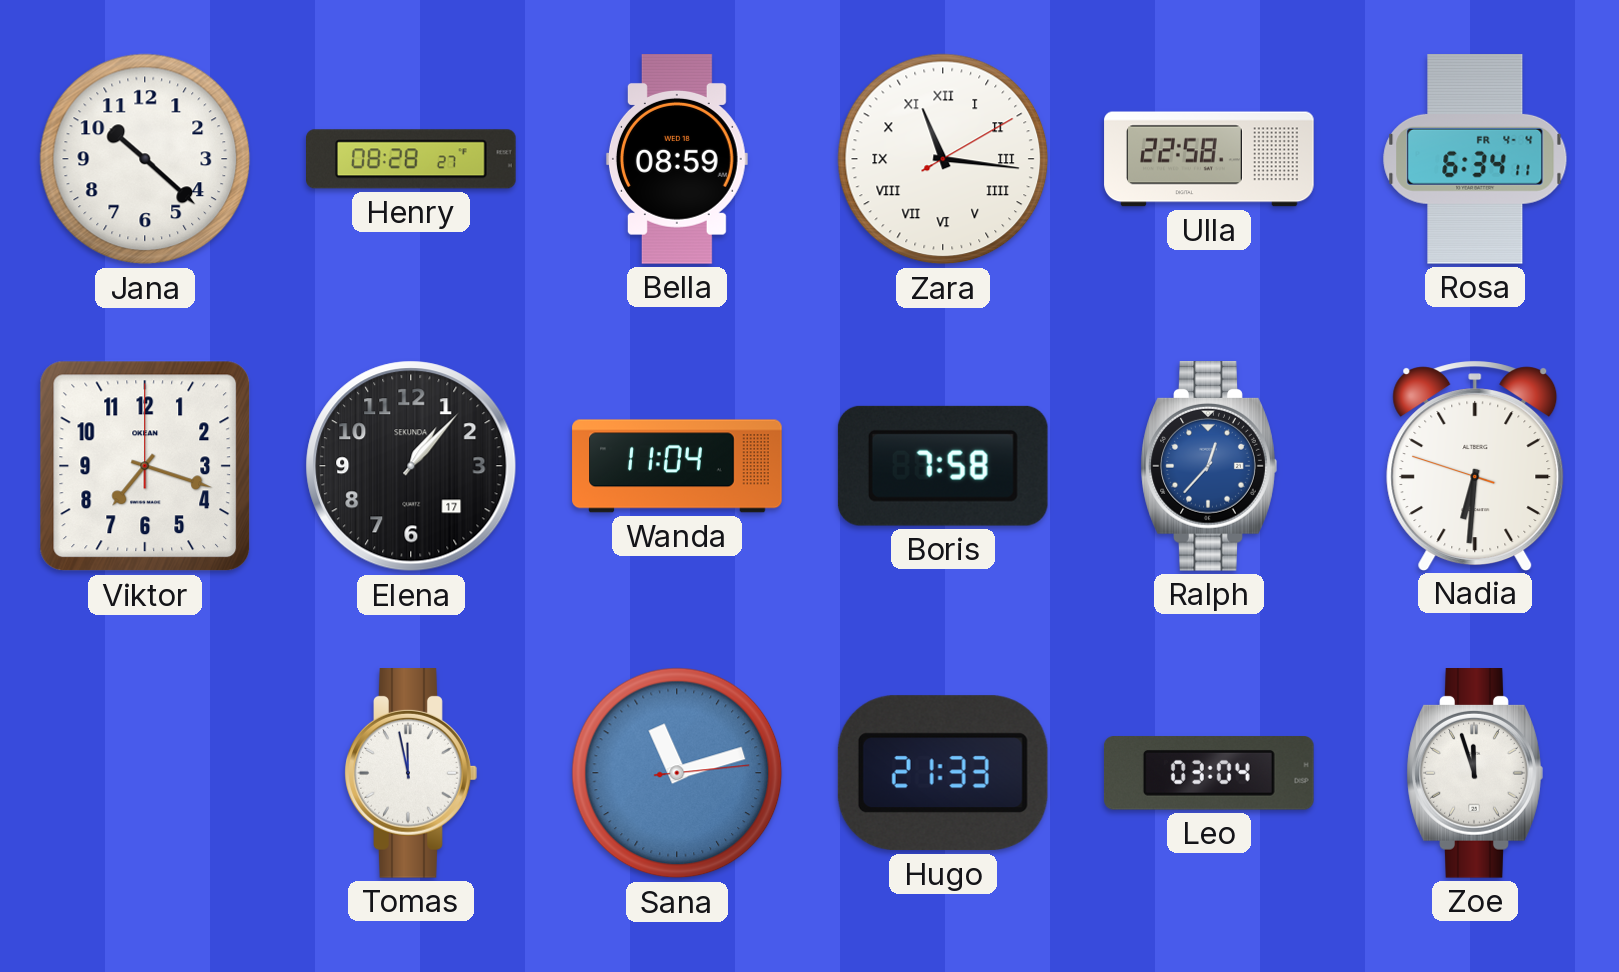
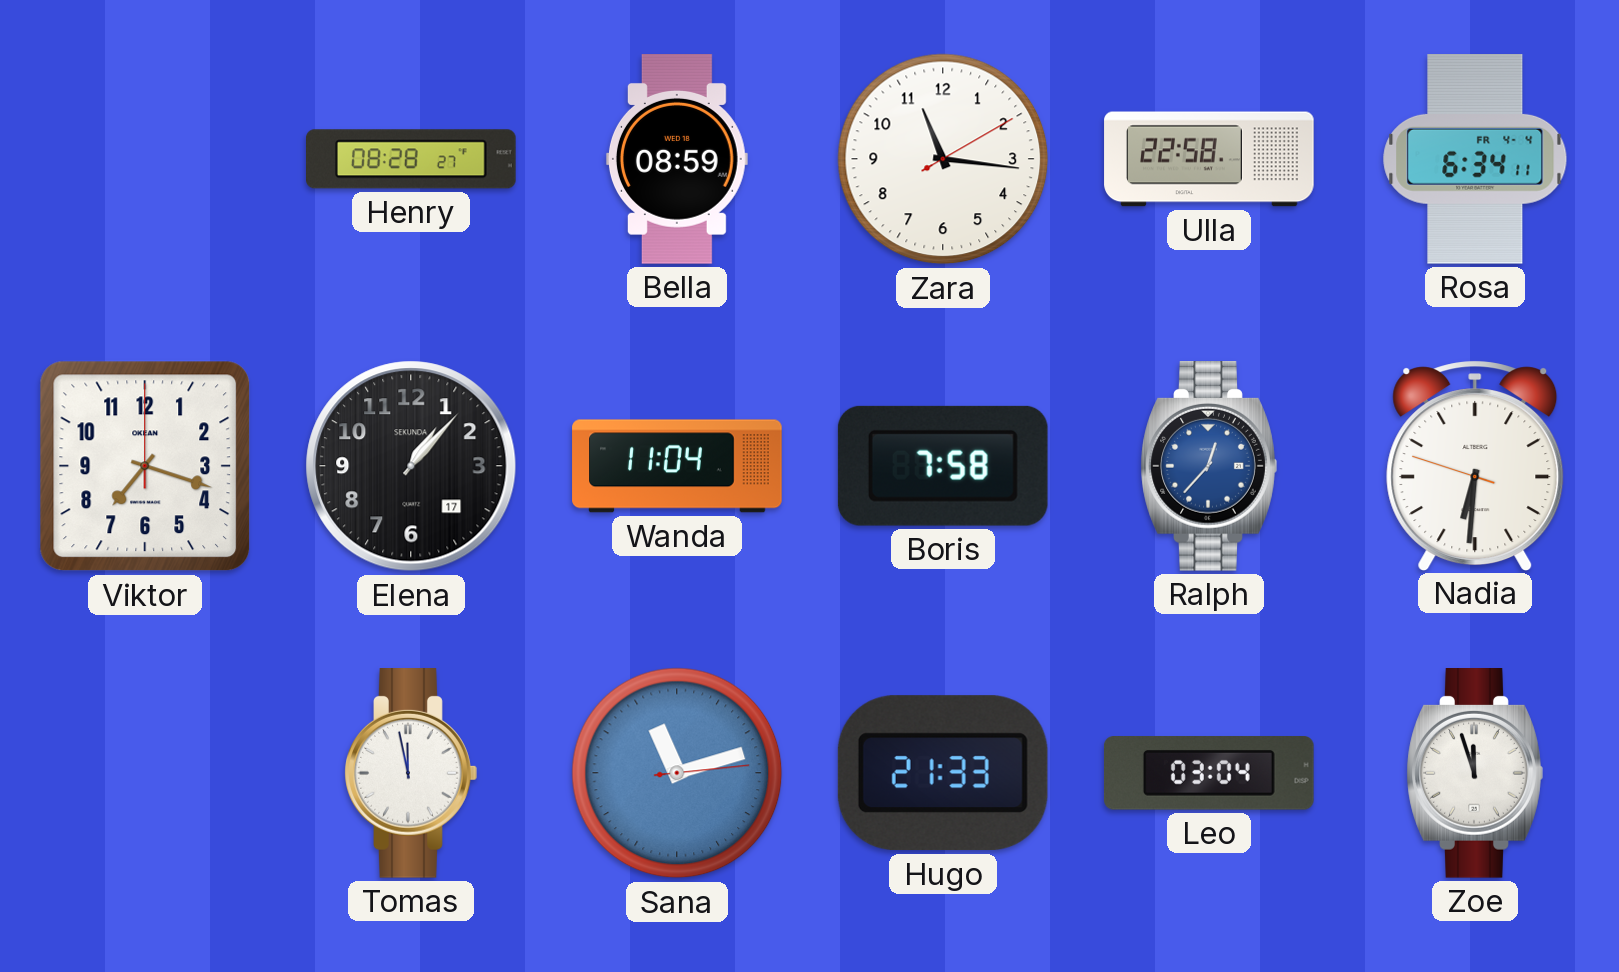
Jana: 10:22 -> none
Zara numerals: Roman -> Arabic
